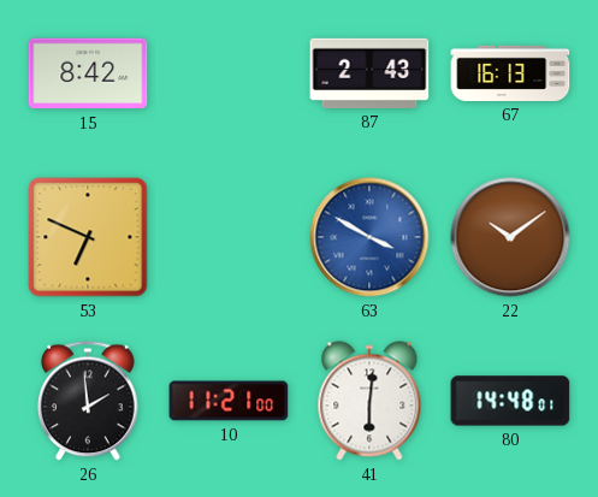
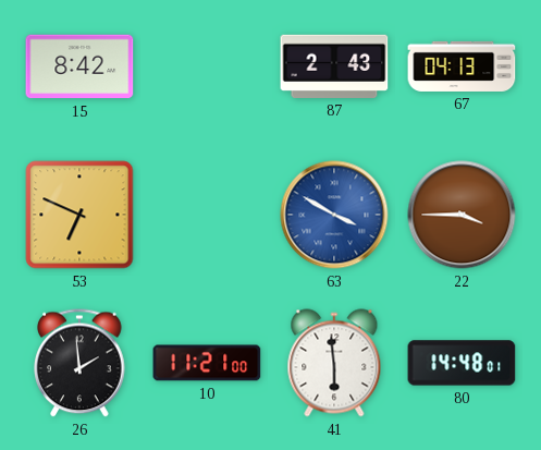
67: 16:13 -> 04:13
22: 10:09 -> 3:45
41: 6:01 -> 5:59
